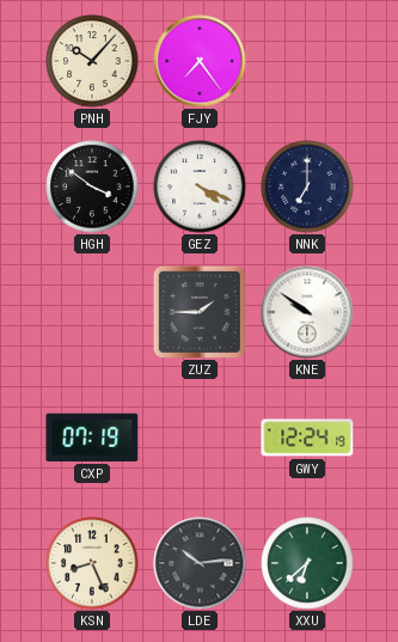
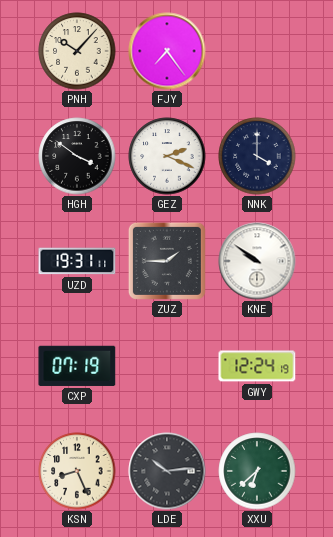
GEZ: 4:19 -> 2:19
NNK: 7:00 -> 4:00
UZD: none -> 19:31
